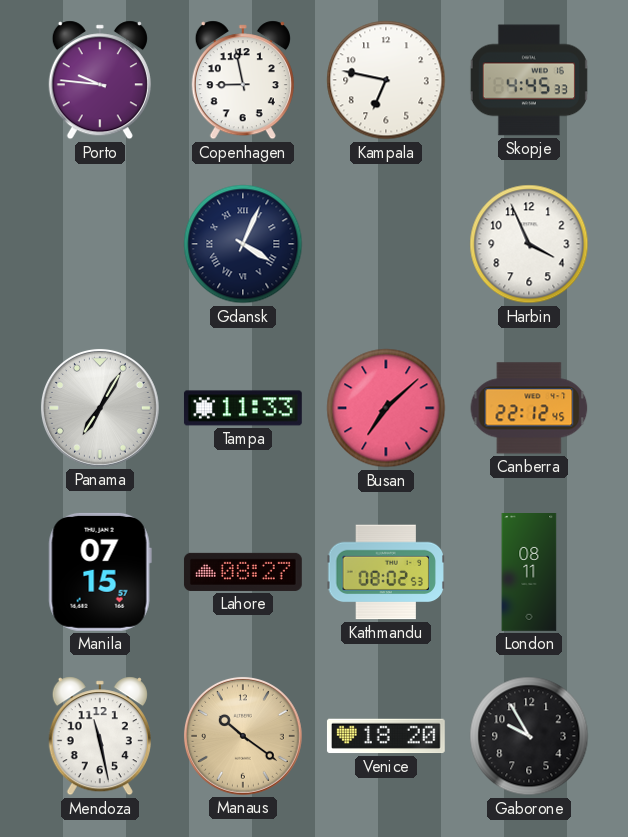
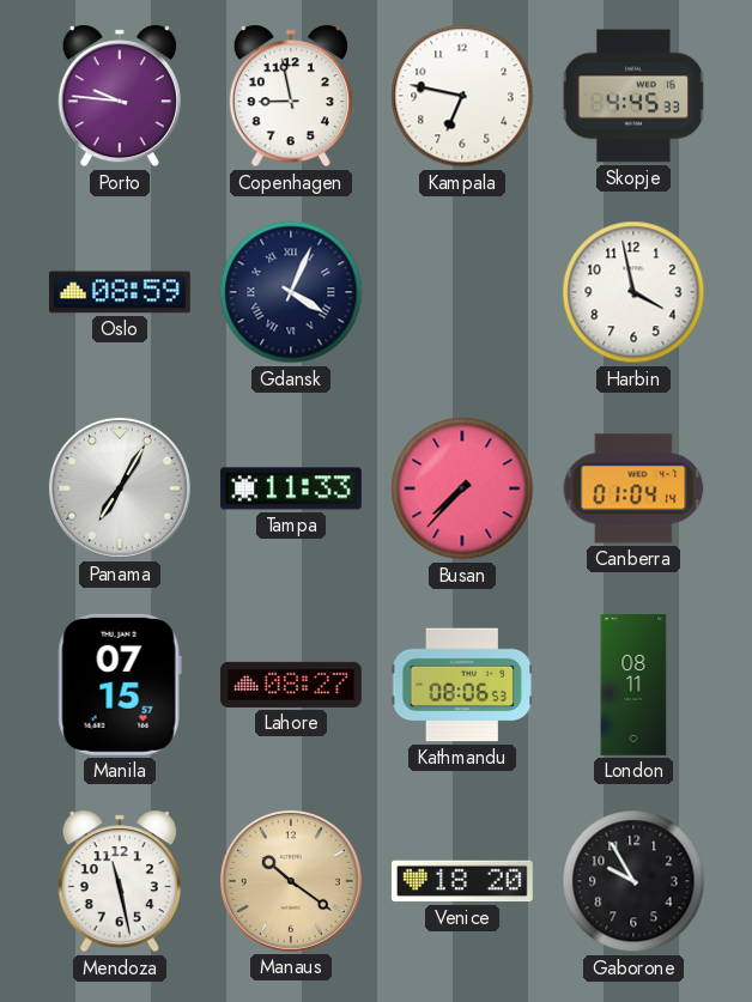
Oslo: none -> 08:59
Harbin: 3:56 -> 3:58
Busan: 7:08 -> 7:37
Canberra: 22:12 -> 01:04
Kathmandu: 08:02 -> 08:06
